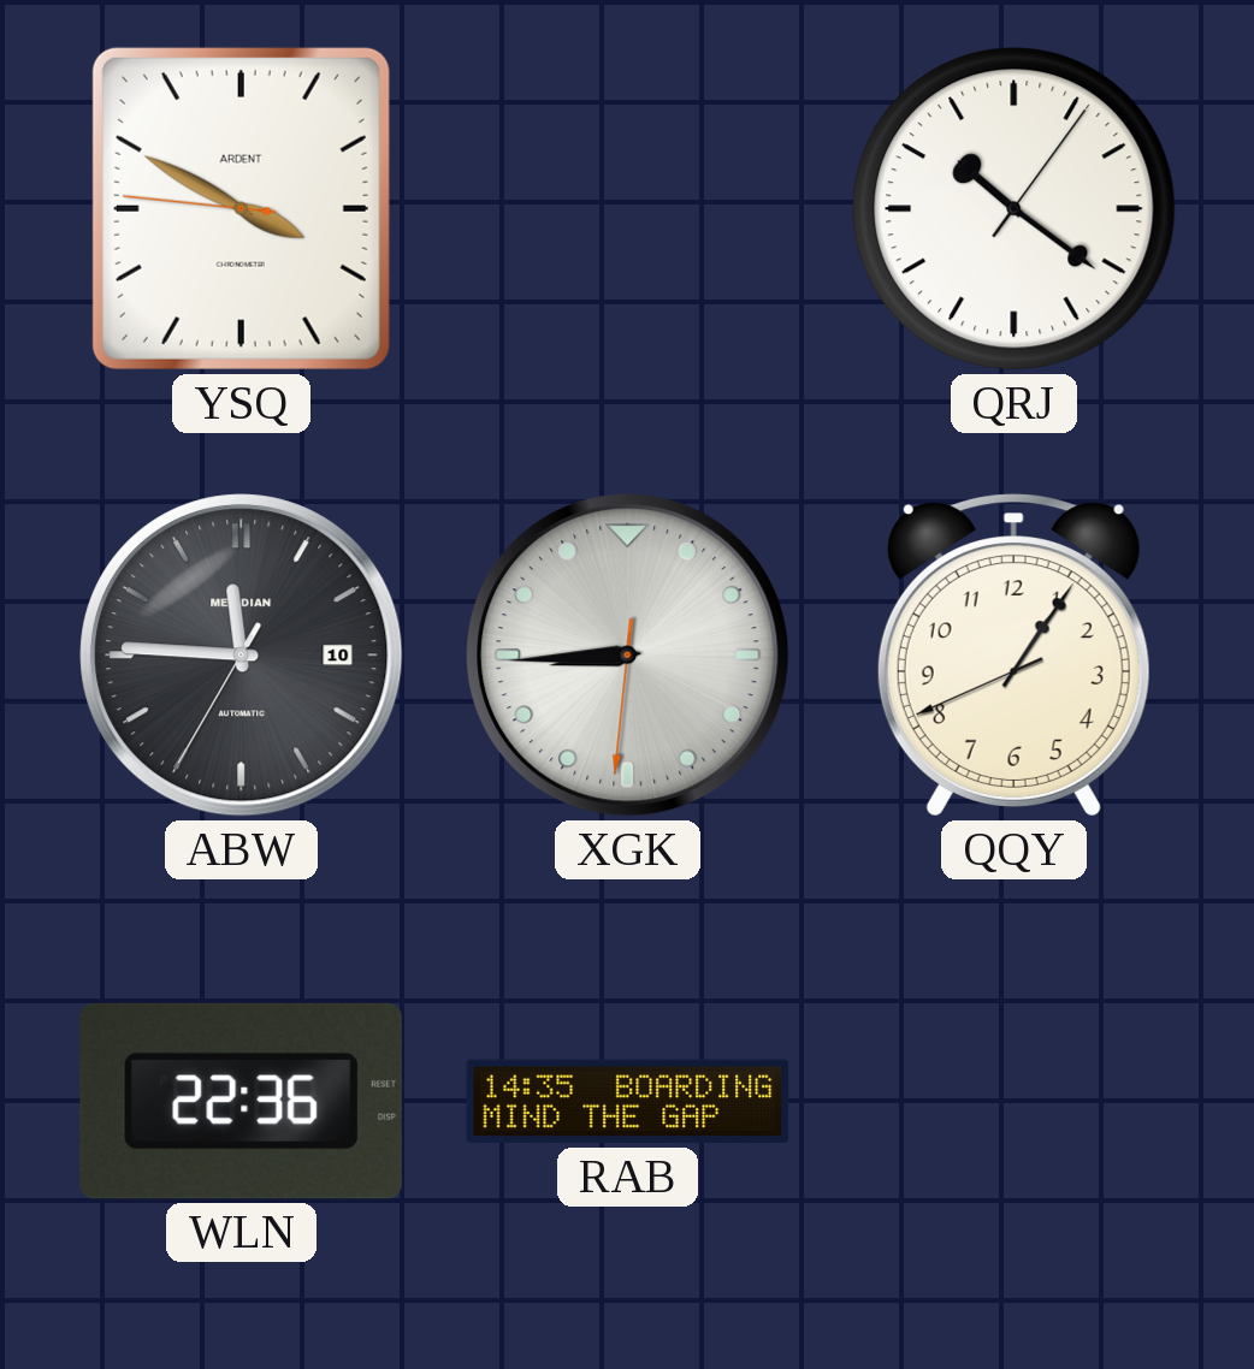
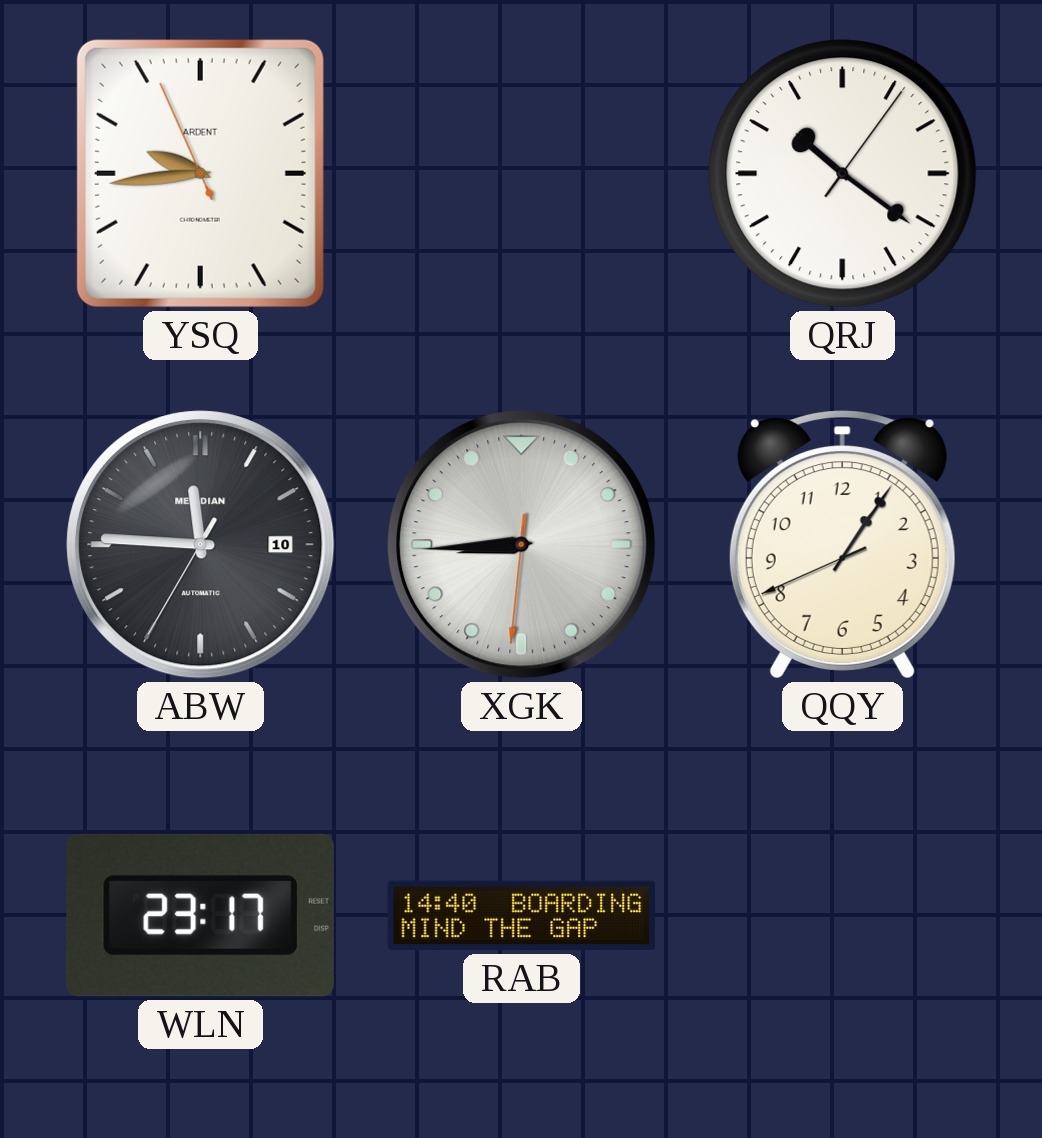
YSQ: 3:49 -> 9:43
WLN: 22:36 -> 23:17
RAB: 14:35 -> 14:40
